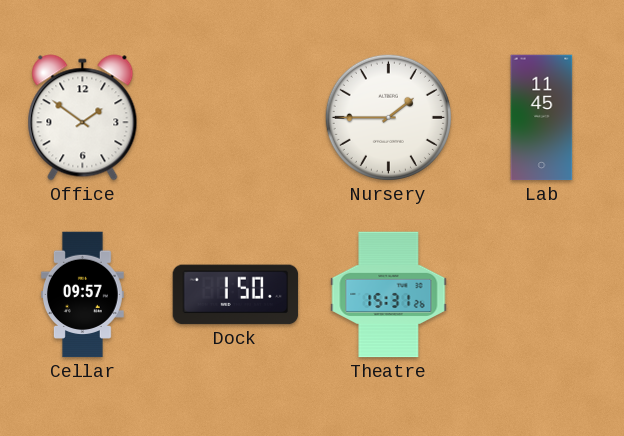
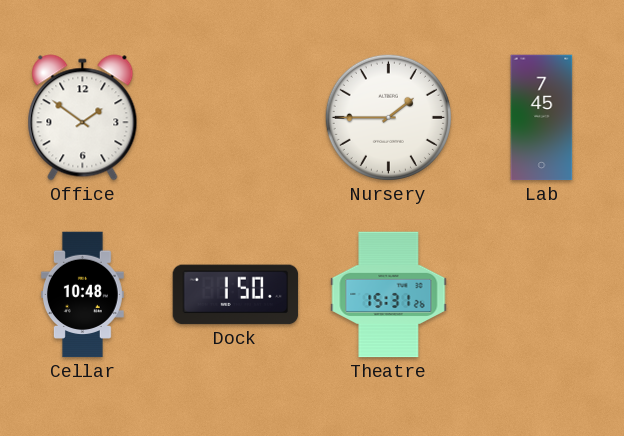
Lab: 11:45 -> 7:45
Cellar: 09:57 -> 10:48
